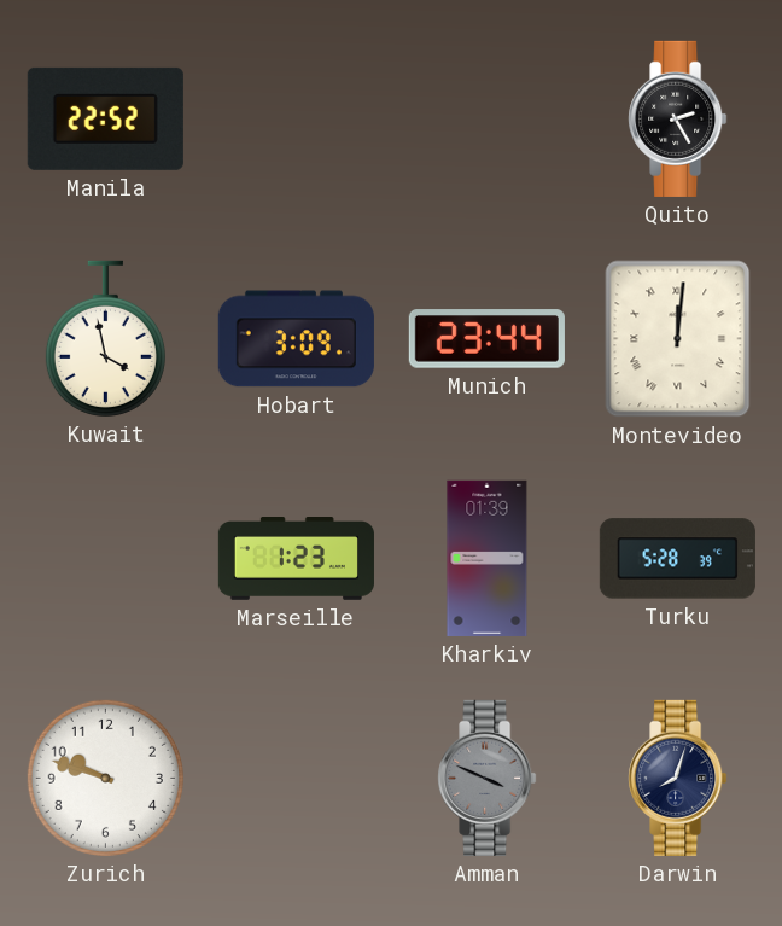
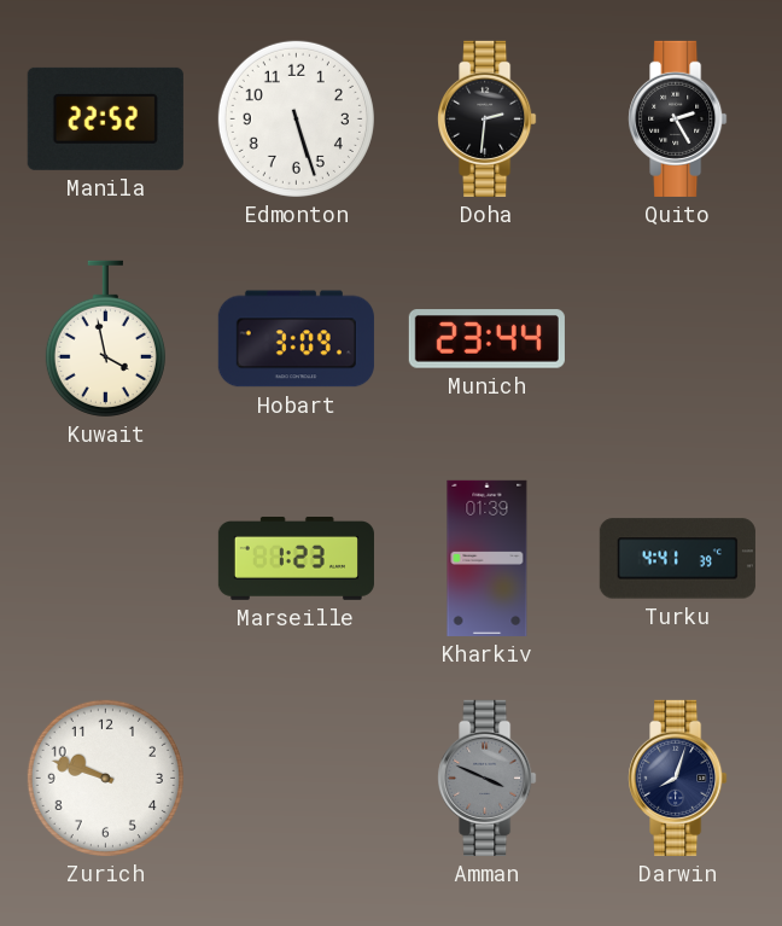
Edmonton: none -> 5:27
Doha: none -> 2:31
Montevideo: 12:01 -> none
Turku: 5:28 -> 4:41
